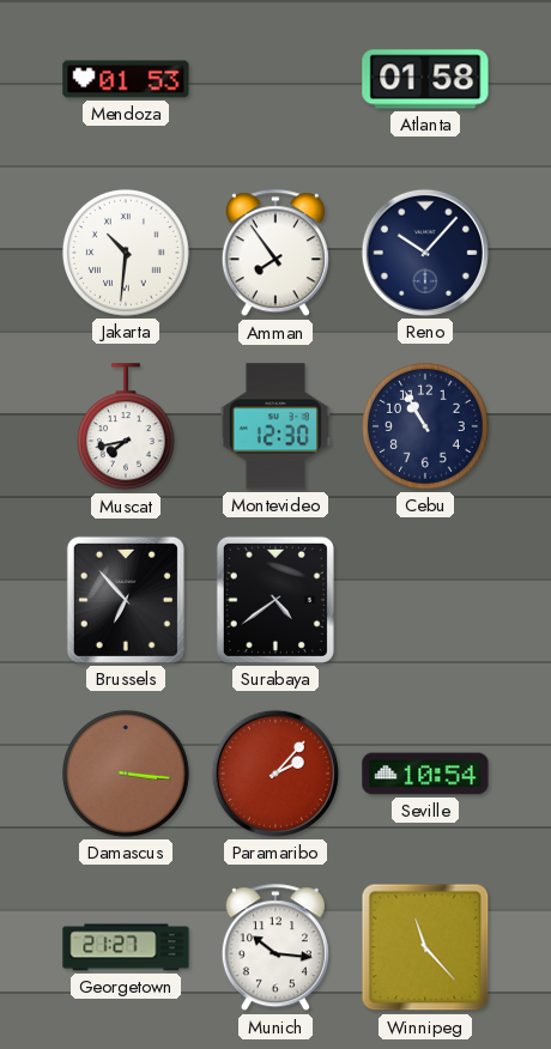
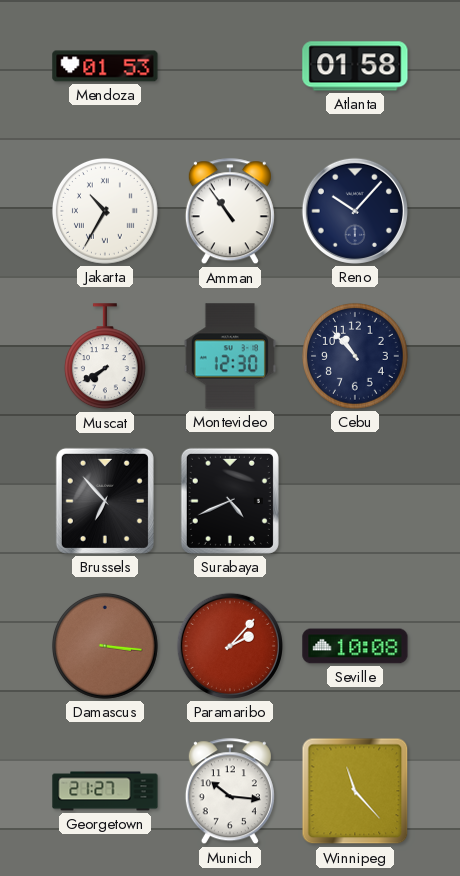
Jakarta: 10:31 -> 10:35
Amman: 7:54 -> 10:54
Muscat: 7:43 -> 7:40
Cebu: 10:55 -> 10:53
Surabaya: 4:39 -> 4:41
Seville: 10:54 -> 10:08
